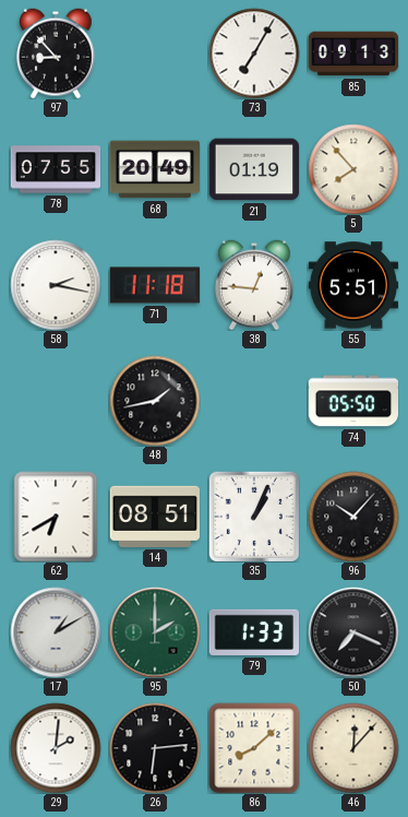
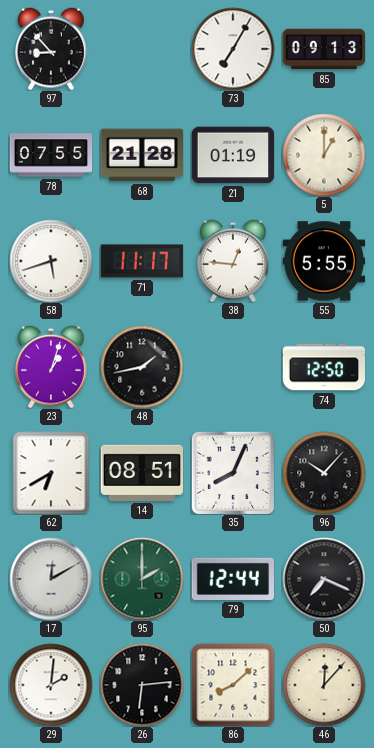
68: 20:49 -> 21:28
5: 7:53 -> 1:00
58: 2:17 -> 5:42
71: 11:18 -> 11:17
55: 5:51 -> 5:55
23: none -> 1:03
74: 05:50 -> 12:50
35: 1:04 -> 8:04
17: 1:10 -> 12:10
79: 1:33 -> 12:44
